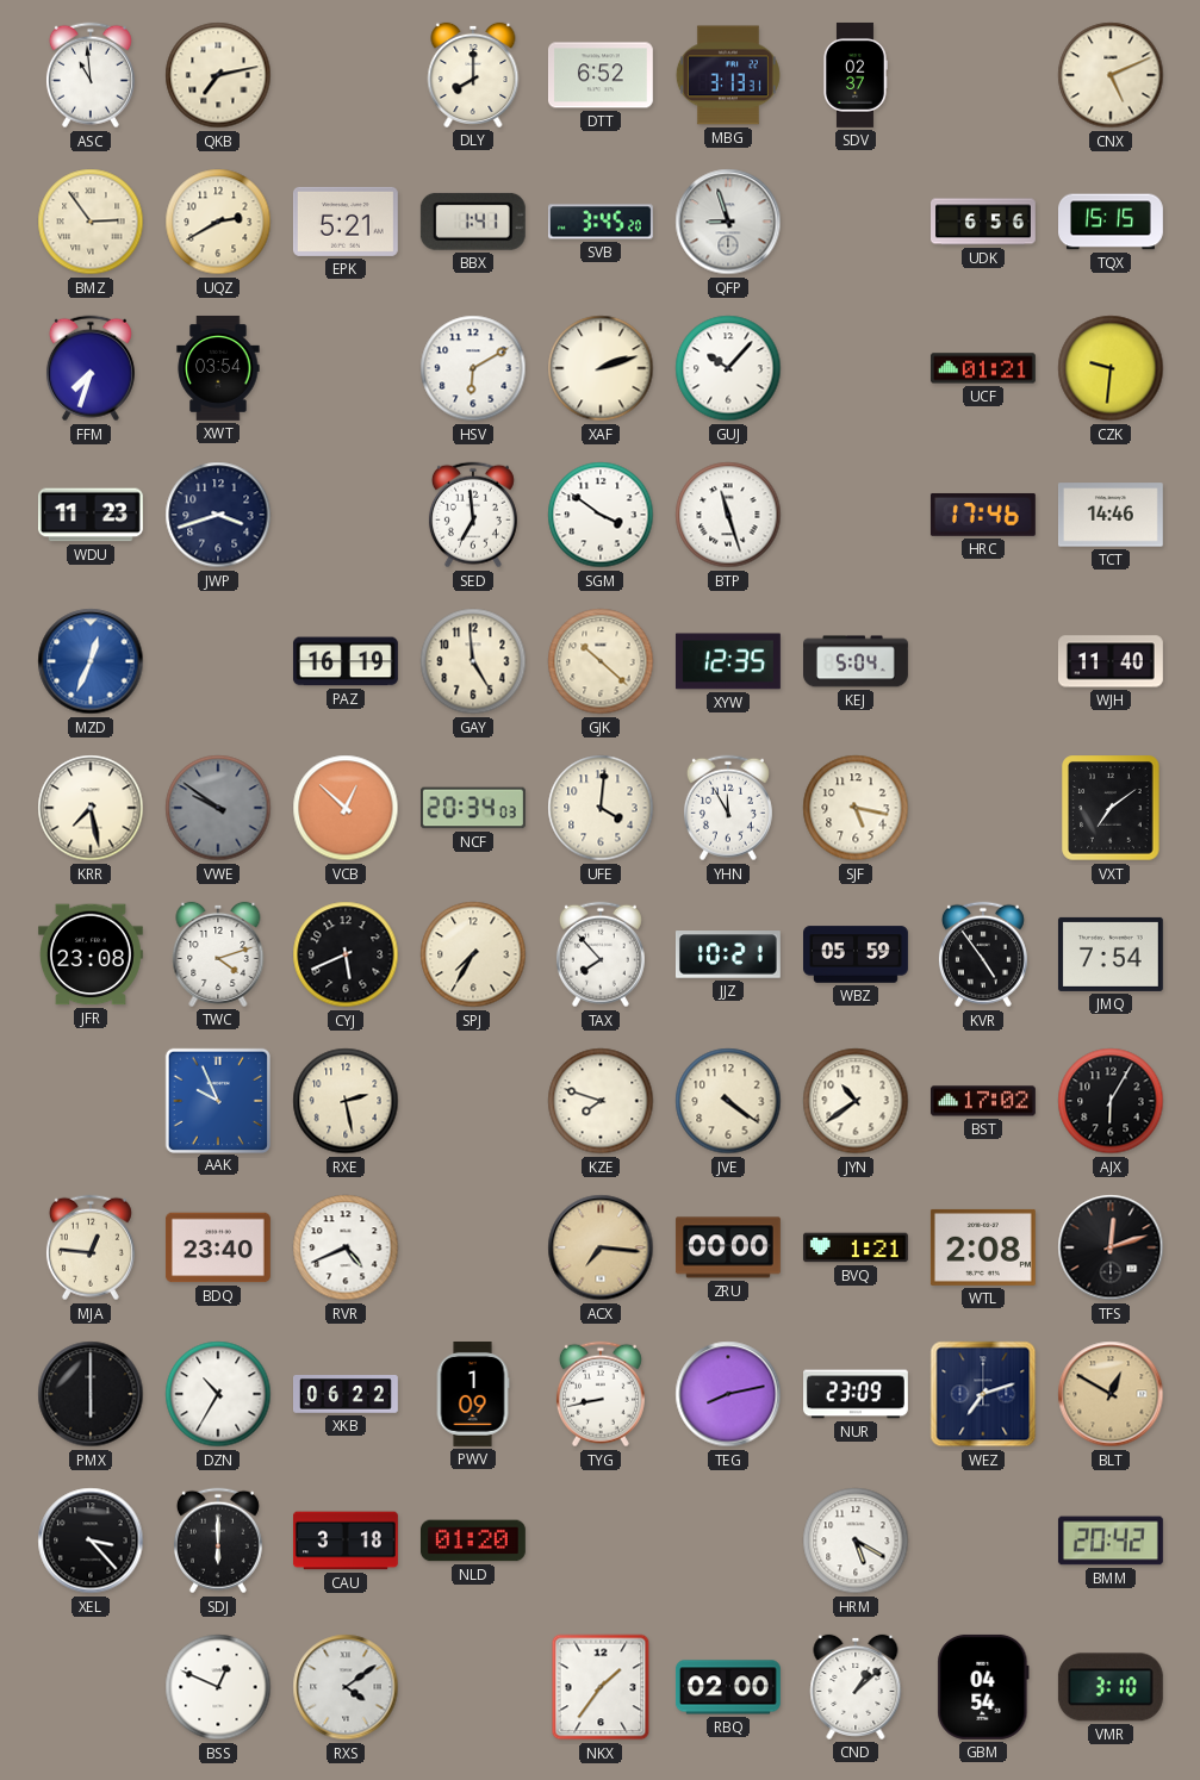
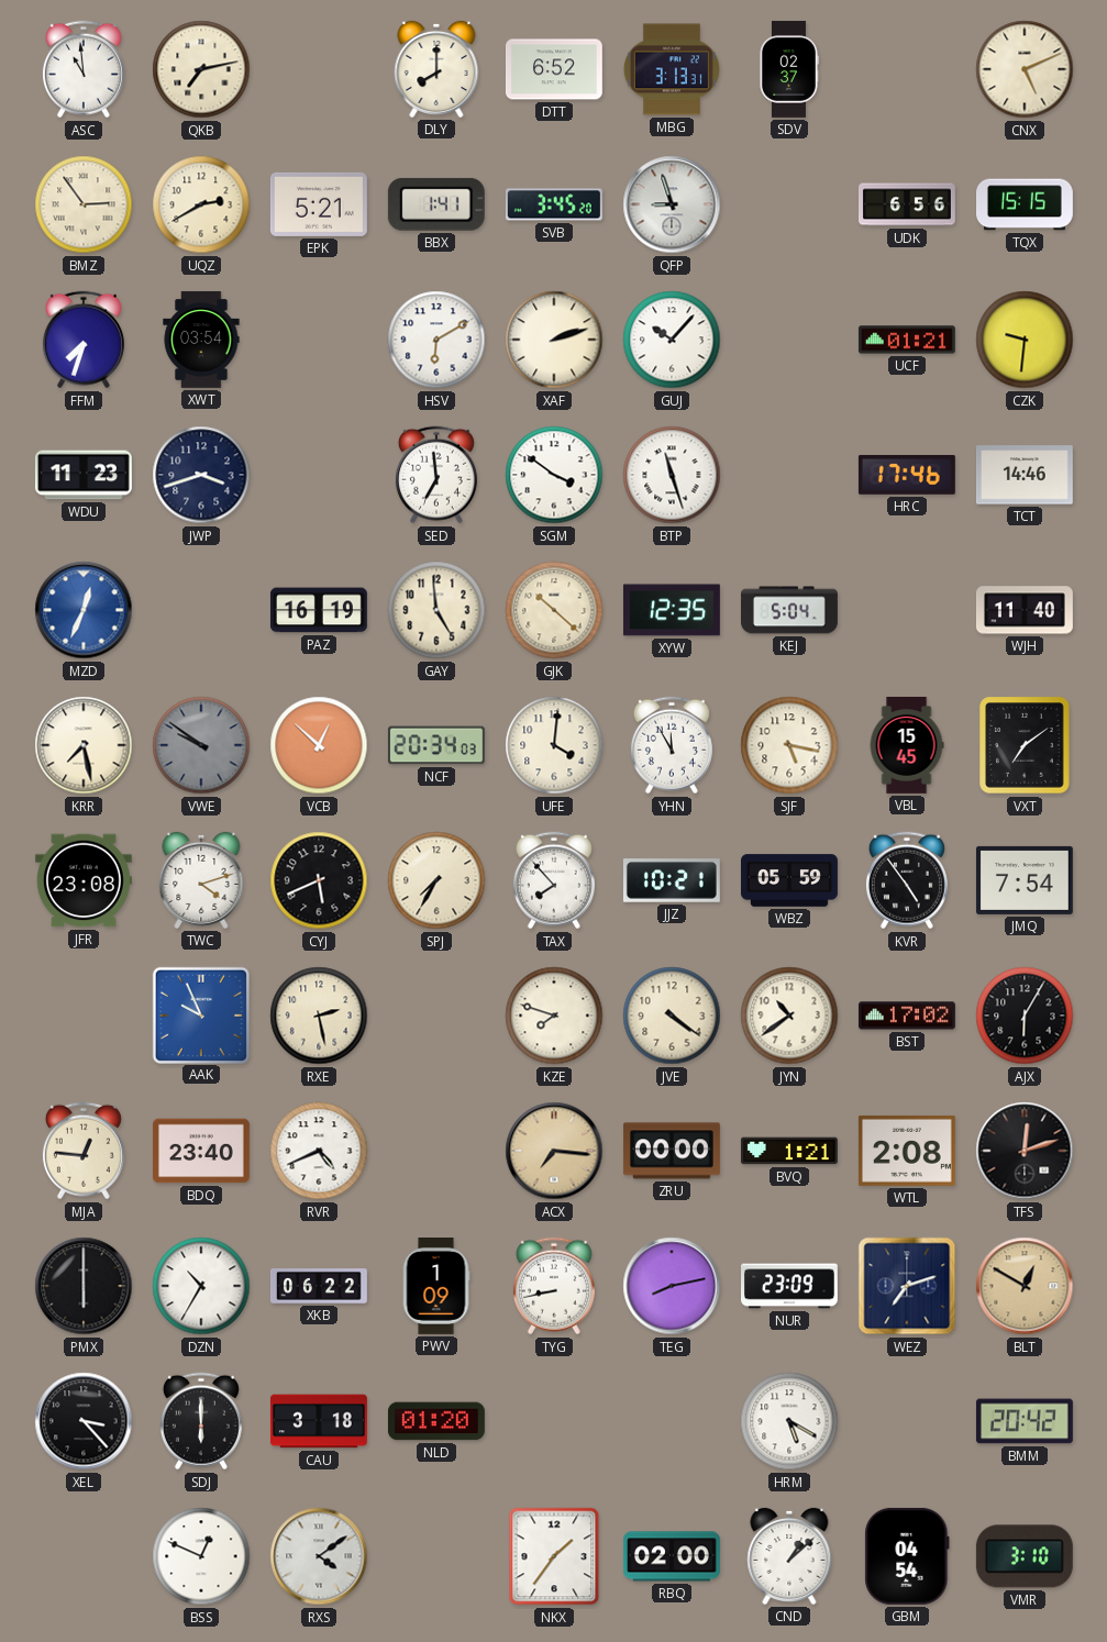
VBL: none -> 15:45
